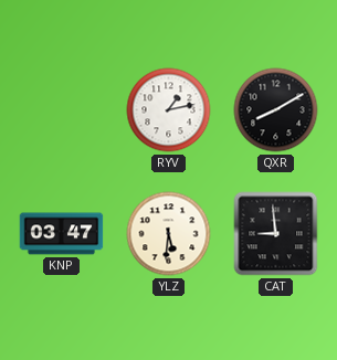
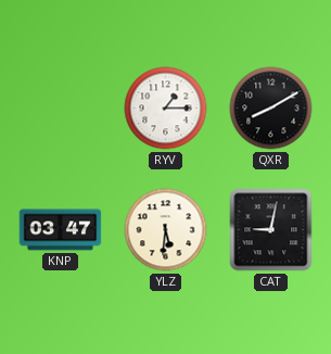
RYV: 1:13 -> 1:15
CAT: 8:59 -> 9:02
